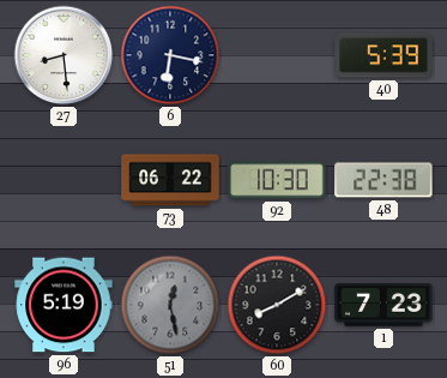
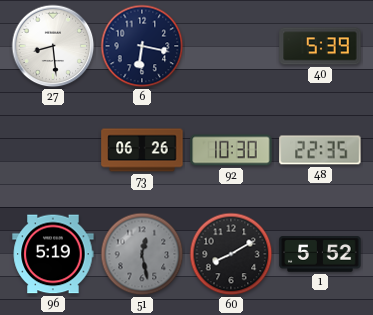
73: 06:22 -> 06:26
48: 22:38 -> 22:35
1: 7:23 -> 5:52
